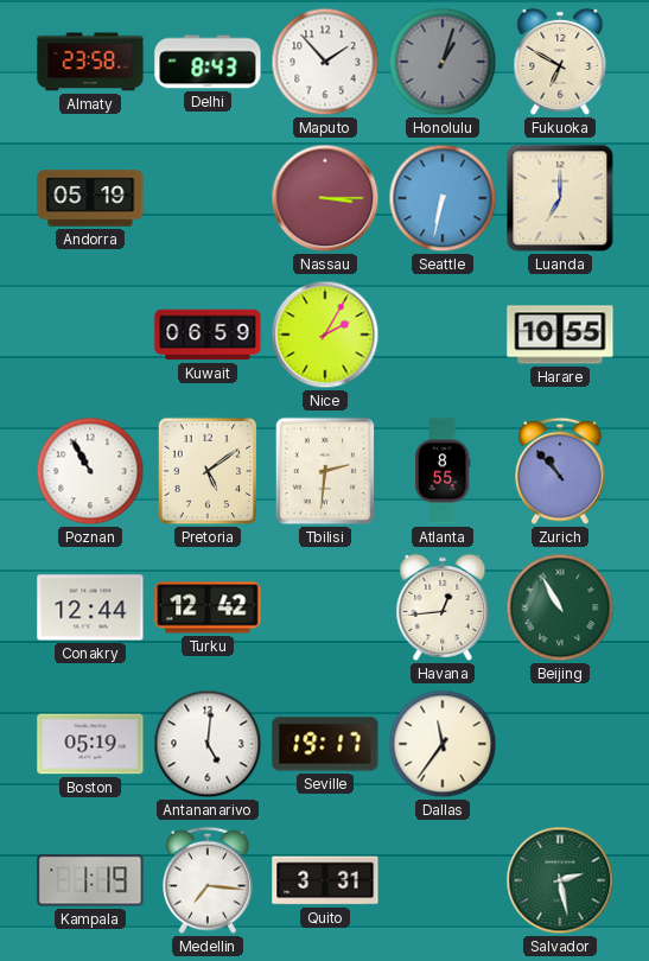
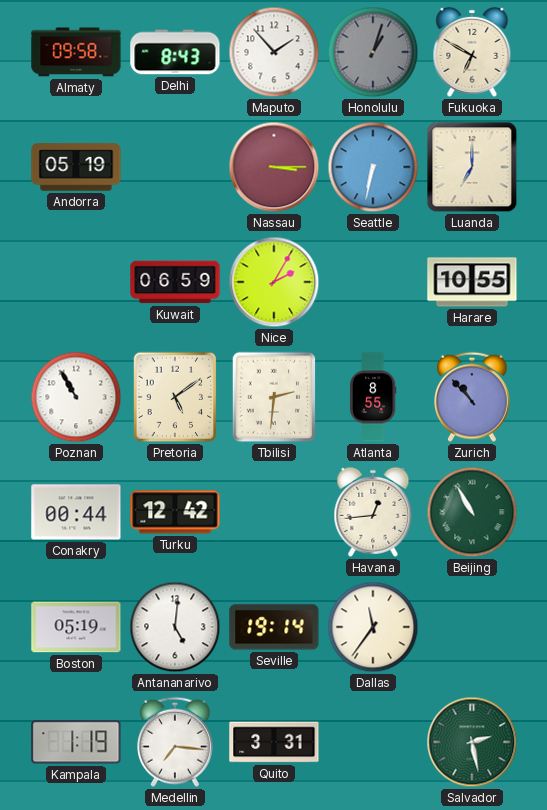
Almaty: 23:58 -> 09:58
Conakry: 12:44 -> 00:44
Seville: 19:17 -> 19:14
